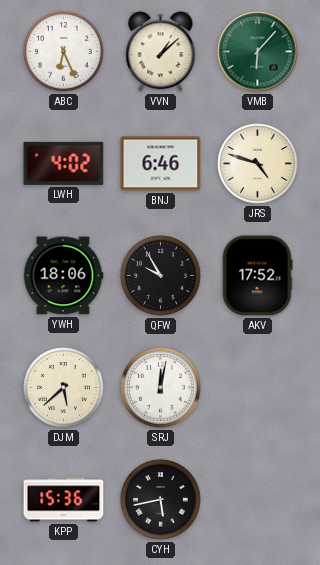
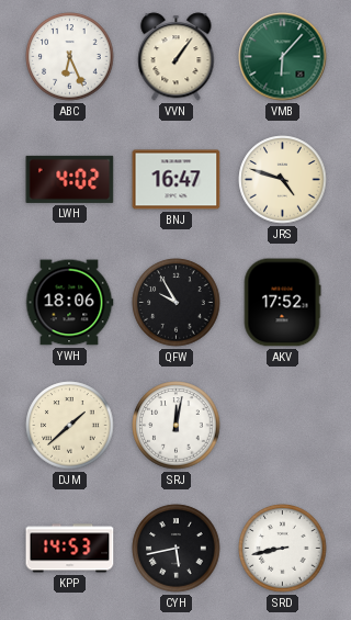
VVN: 1:08 -> 1:06
BNJ: 6:46 -> 16:47
DJM: 5:38 -> 1:38
KPP: 15:36 -> 14:53
SRD: none -> 8:43
